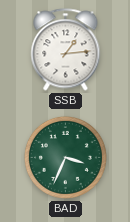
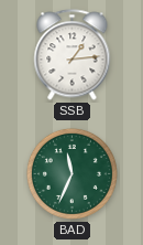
BAD: 3:34 -> 11:34
